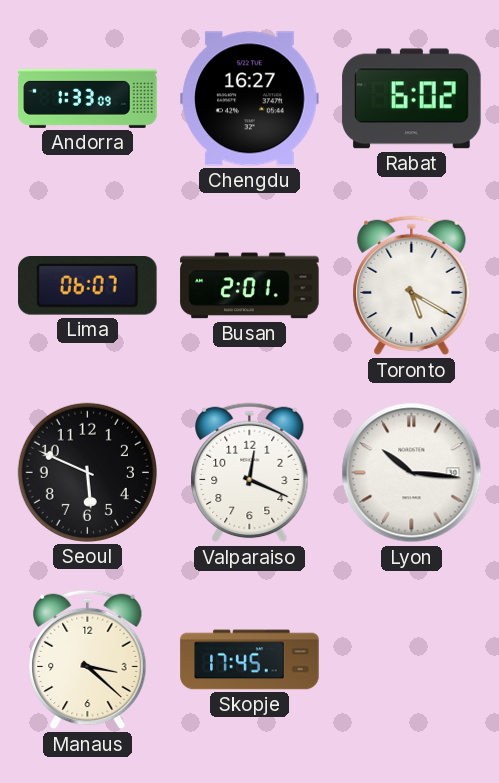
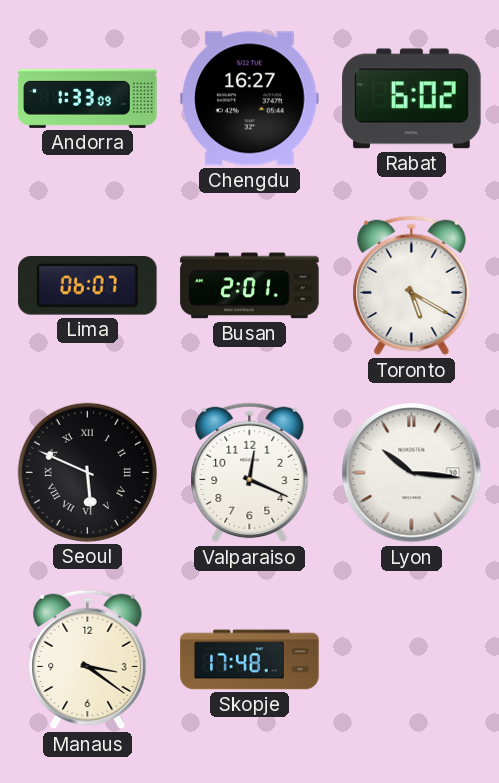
Seoul numerals: Arabic -> Roman
Manaus: 3:22 -> 3:21
Skopje: 17:45 -> 17:48
